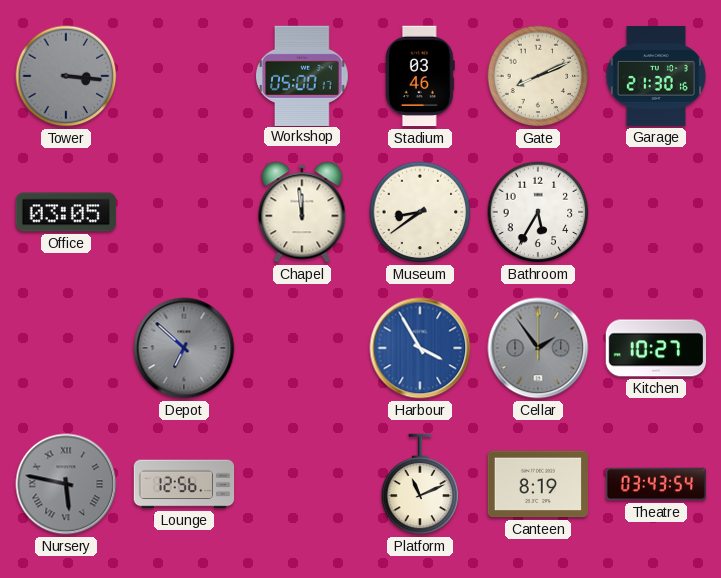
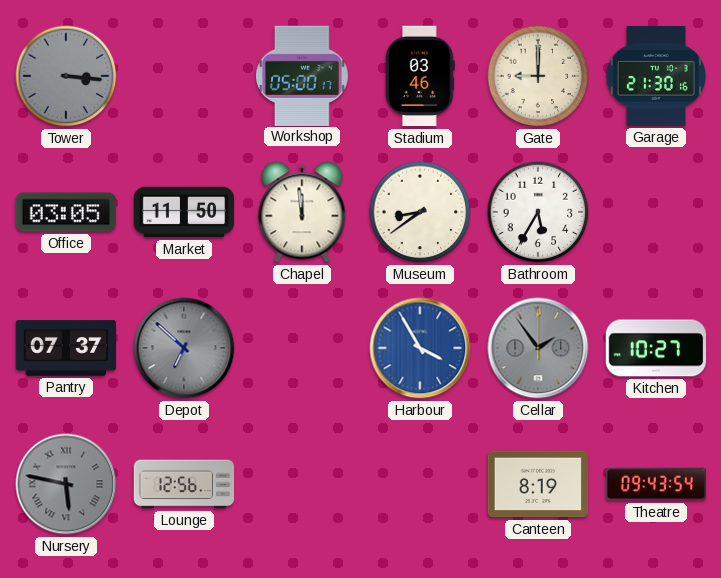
Gate: 8:11 -> 9:00
Market: none -> 11:50
Pantry: none -> 07:37
Platform: 11:11 -> none
Theatre: 03:43 -> 09:43
